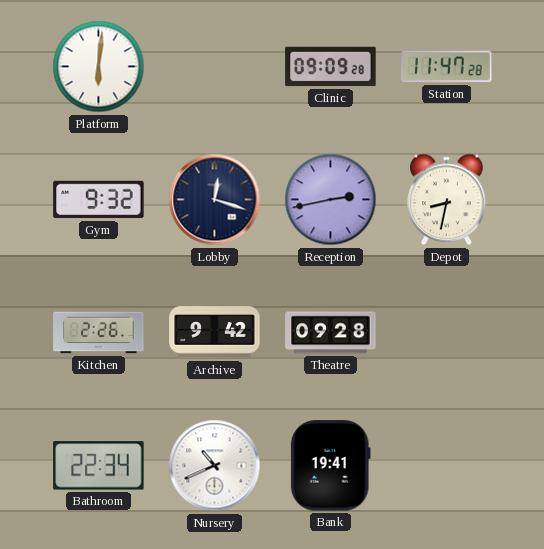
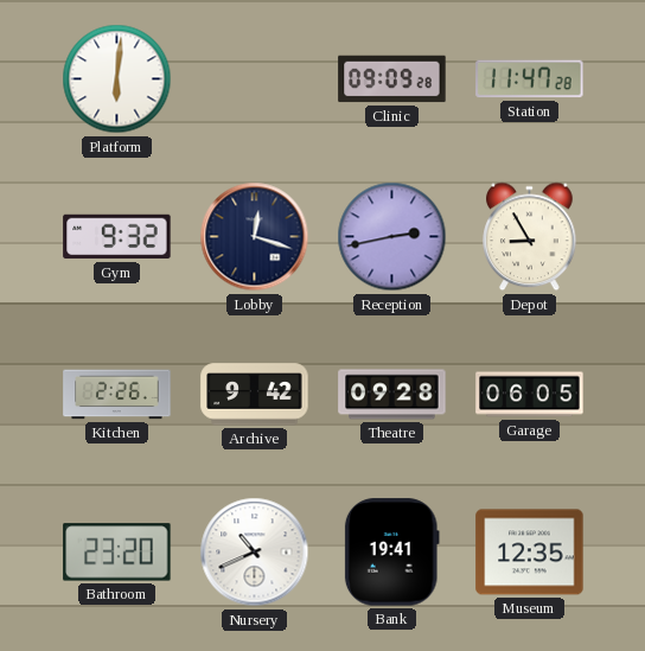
Depot: 8:32 -> 8:55
Garage: none -> 06:05
Bathroom: 22:34 -> 23:20
Museum: none -> 12:35
